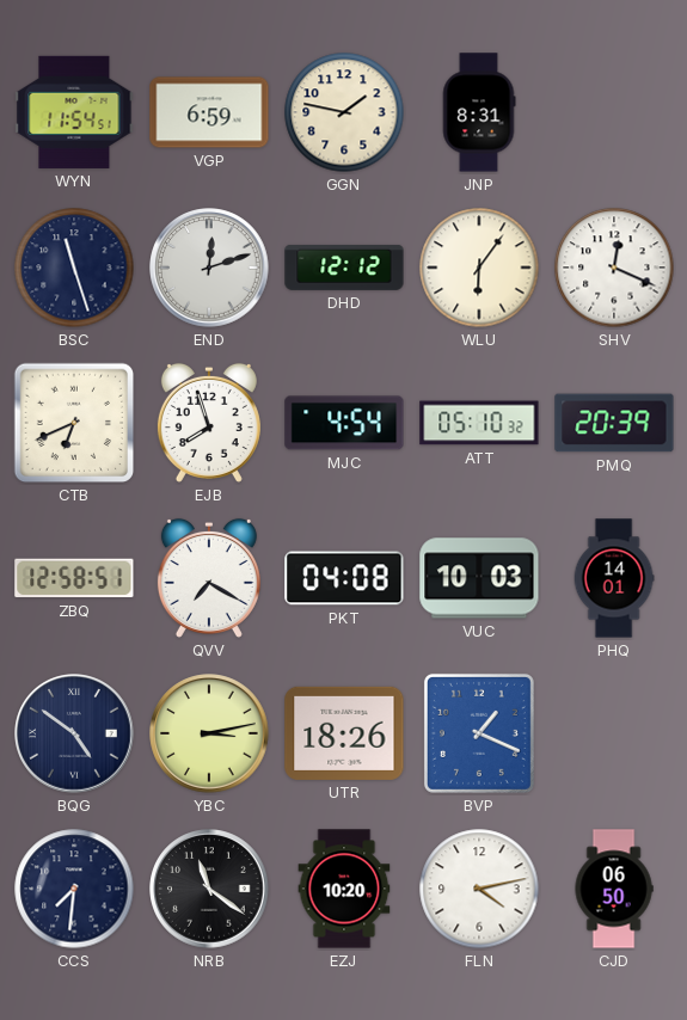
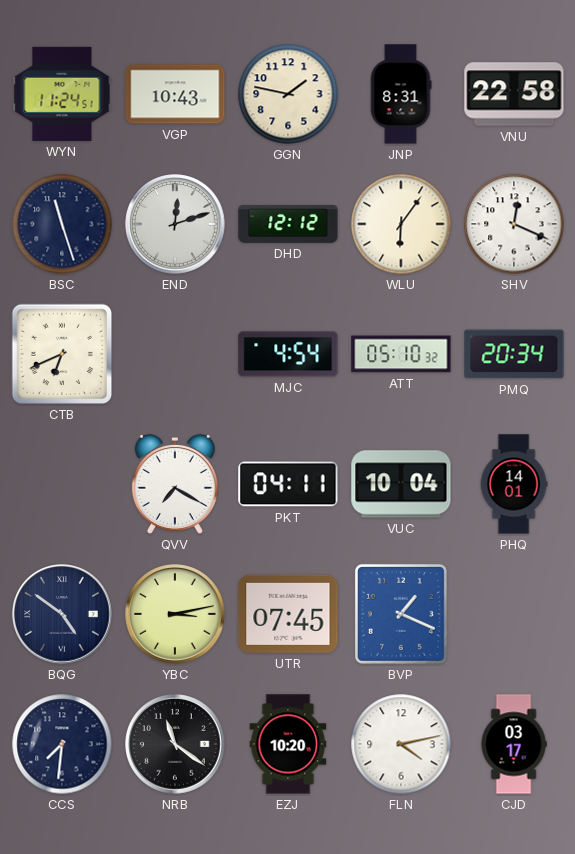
WYN: 11:54 -> 11:24
VGP: 6:59 -> 10:43
VNU: none -> 22:58
EJB: 7:57 -> none
PMQ: 20:39 -> 20:34
ZBQ: 12:58 -> none
PKT: 04:08 -> 04:11
VUC: 10:03 -> 10:04
UTR: 18:26 -> 07:45
CJD: 06:50 -> 03:17
